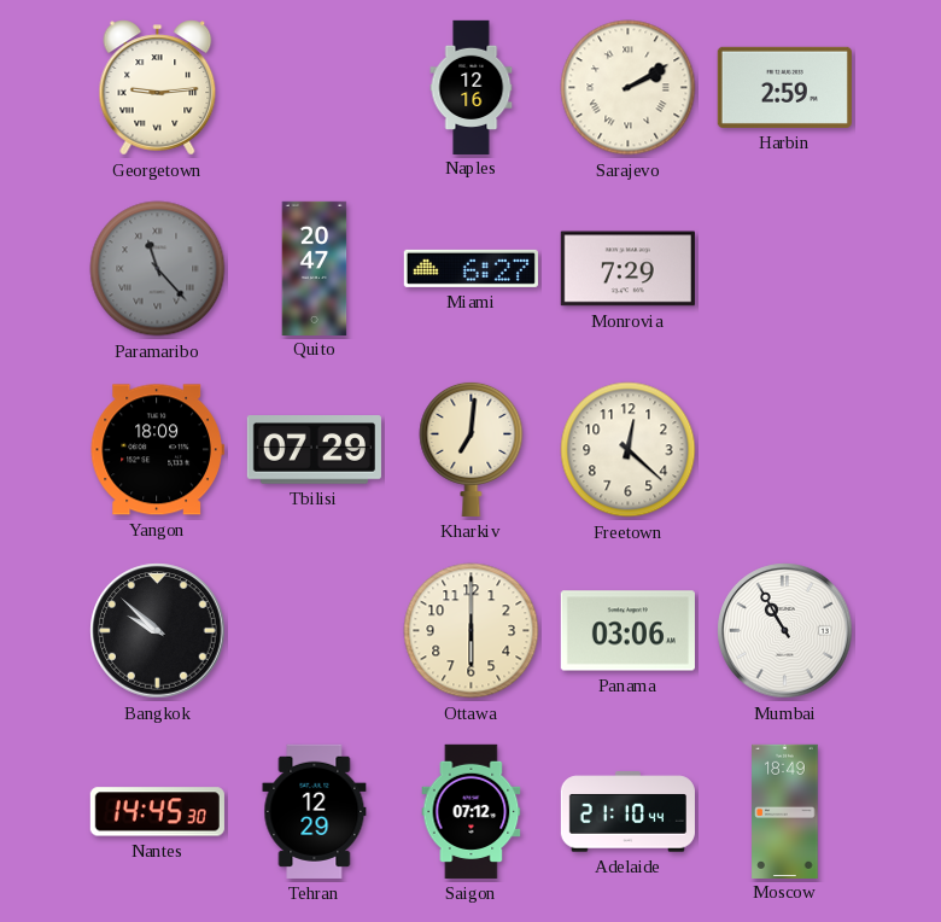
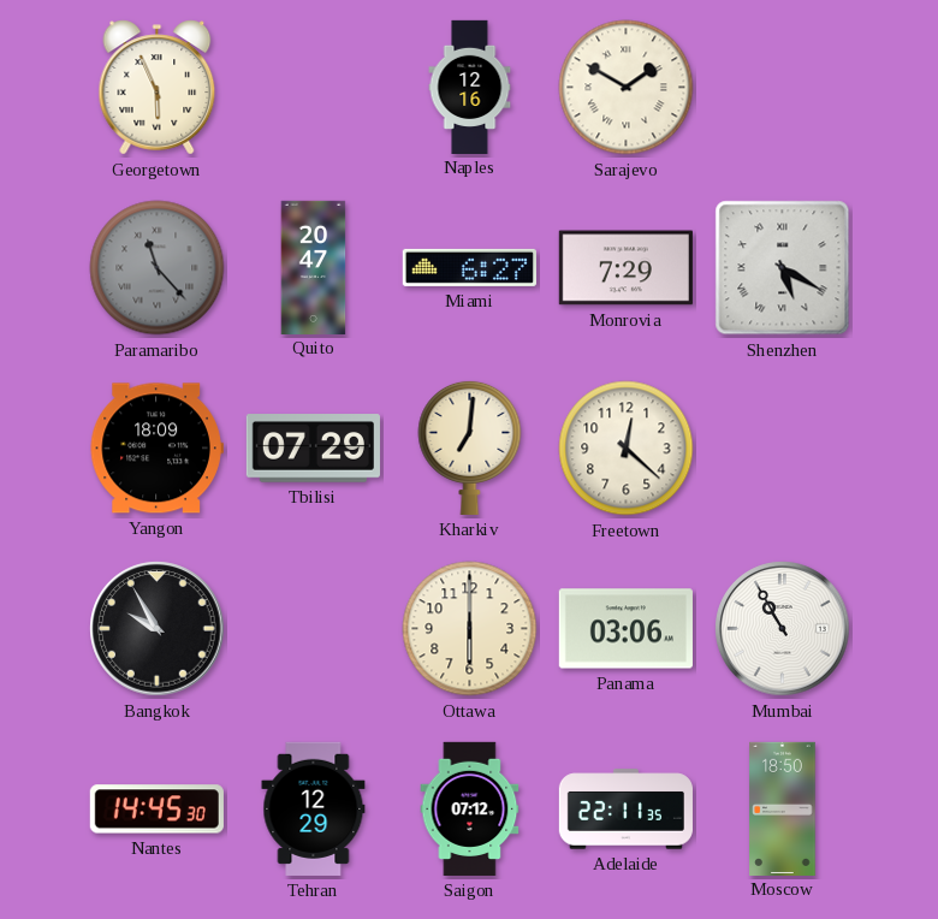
Georgetown: 9:14 -> 5:56
Sarajevo: 2:10 -> 1:50
Harbin: 2:59 -> none
Shenzhen: none -> 5:20
Bangkok: 9:52 -> 9:55
Adelaide: 21:10 -> 22:11
Moscow: 18:49 -> 18:50
